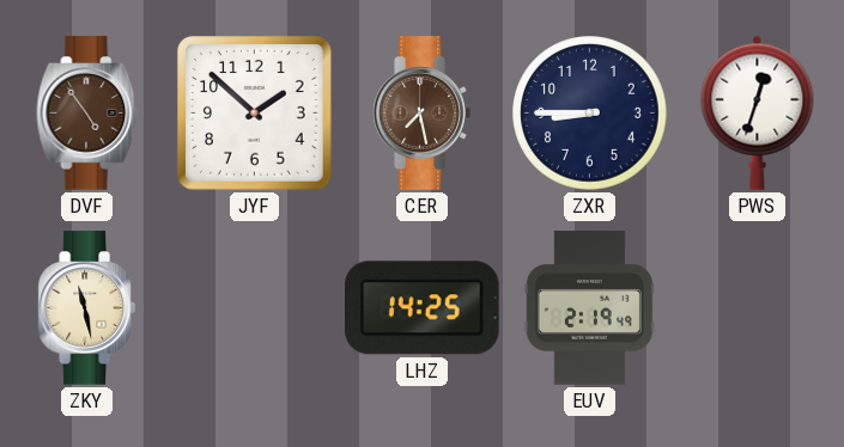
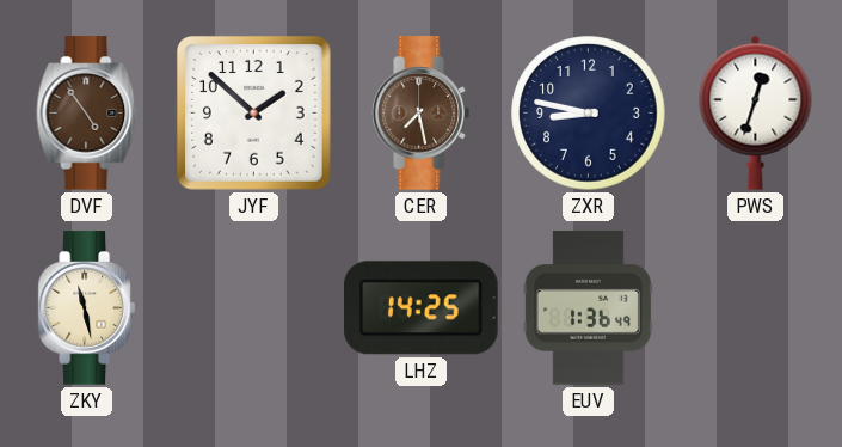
ZXR: 8:45 -> 8:47
EUV: 2:19 -> 1:36
